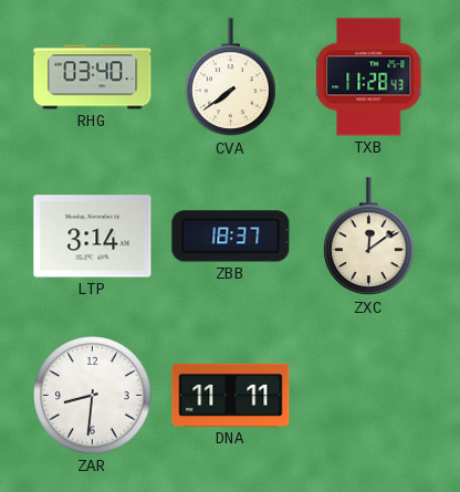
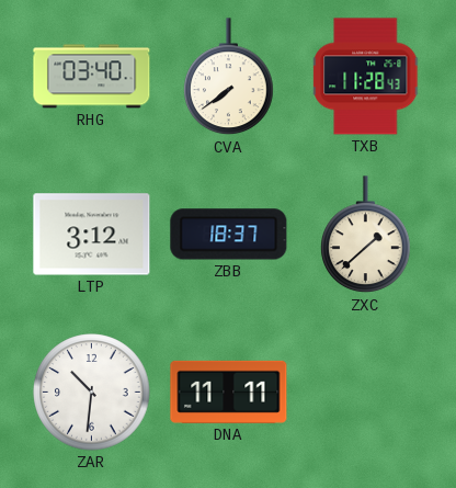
LTP: 3:14 -> 3:12
ZXC: 12:09 -> 1:38
ZAR: 8:31 -> 10:31
